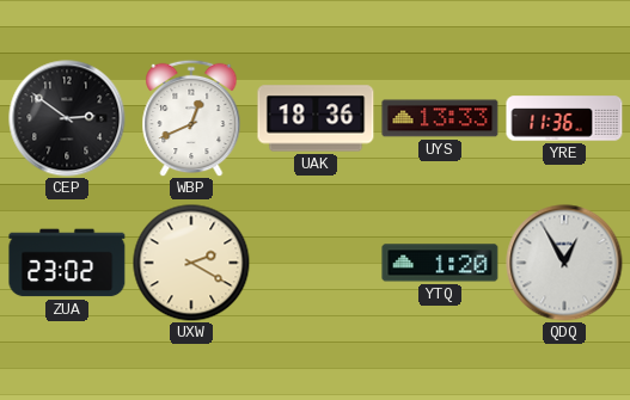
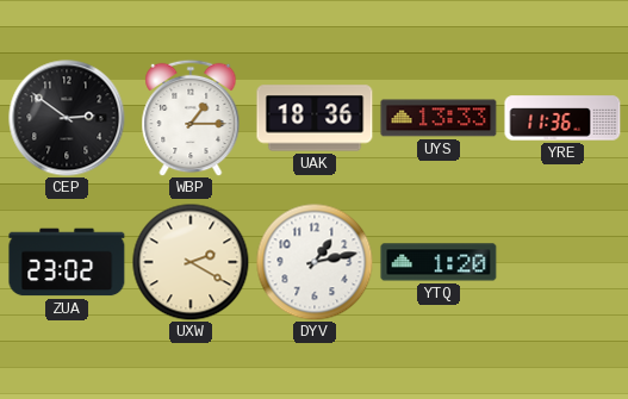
WBP: 12:41 -> 1:15
DYV: none -> 1:13
QDQ: 12:55 -> none
